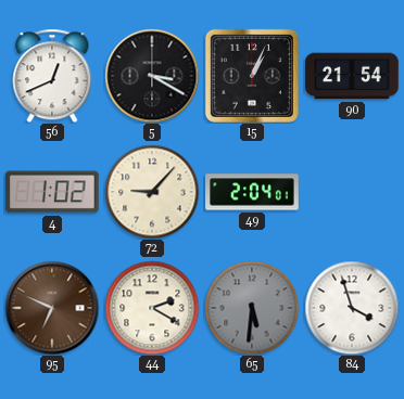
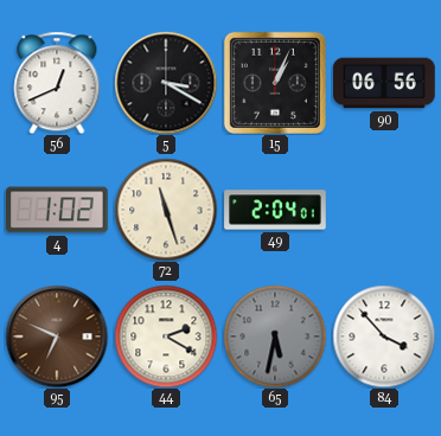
90: 21:54 -> 06:56
72: 9:07 -> 11:27
65: 5:31 -> 5:32
84: 3:57 -> 3:53
